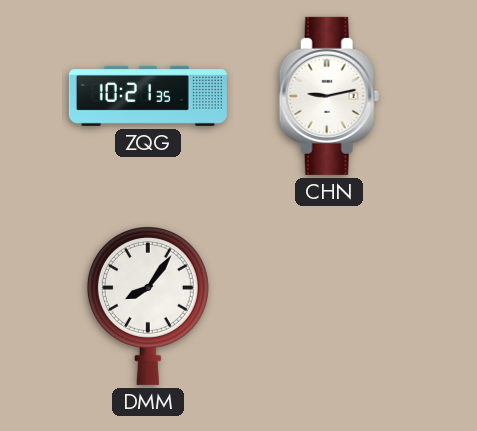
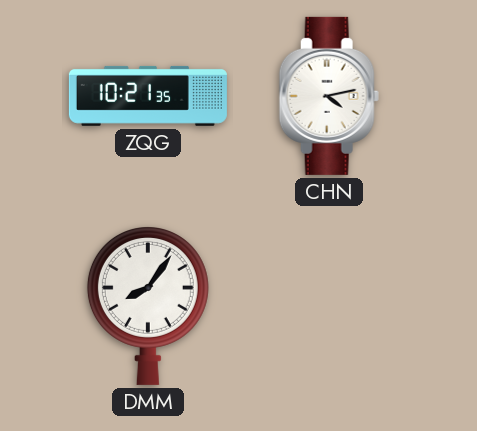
CHN: 9:13 -> 4:13
